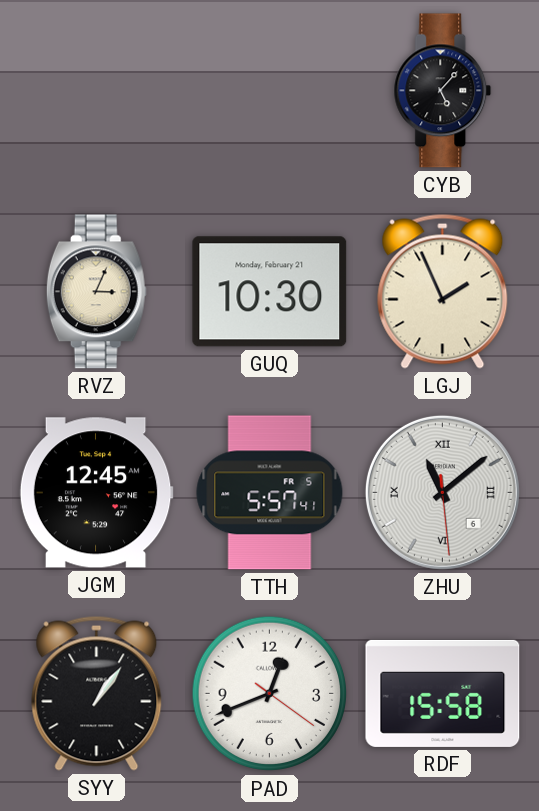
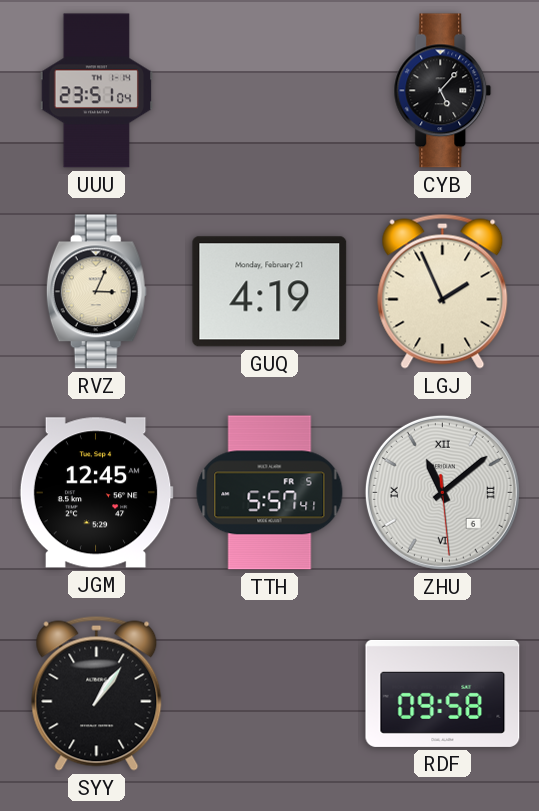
UUU: none -> 23:51
GUQ: 10:30 -> 4:19
PAD: 12:41 -> none
RDF: 15:58 -> 09:58
